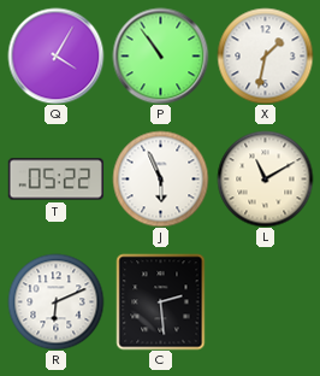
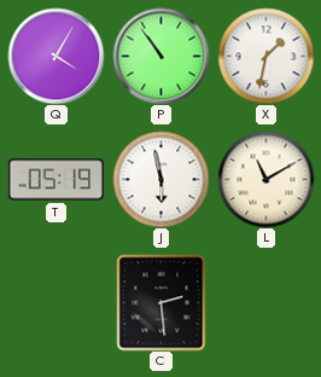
T: 05:22 -> 05:19
J: 5:56 -> 5:58
R: 6:11 -> none
